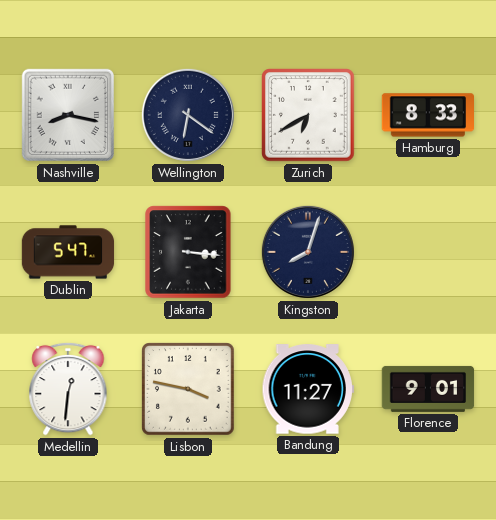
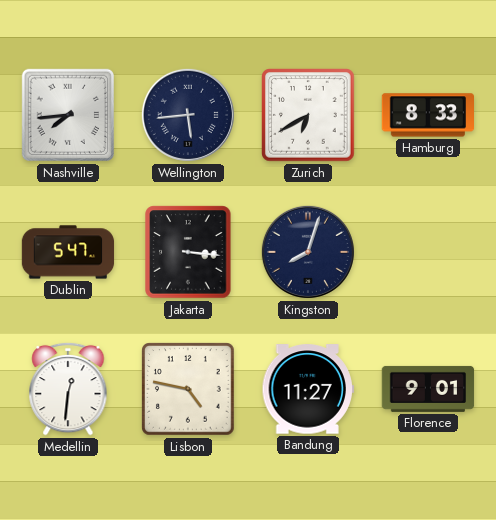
Nashville: 8:17 -> 7:44
Wellington: 6:21 -> 5:44
Lisbon: 3:47 -> 4:47
